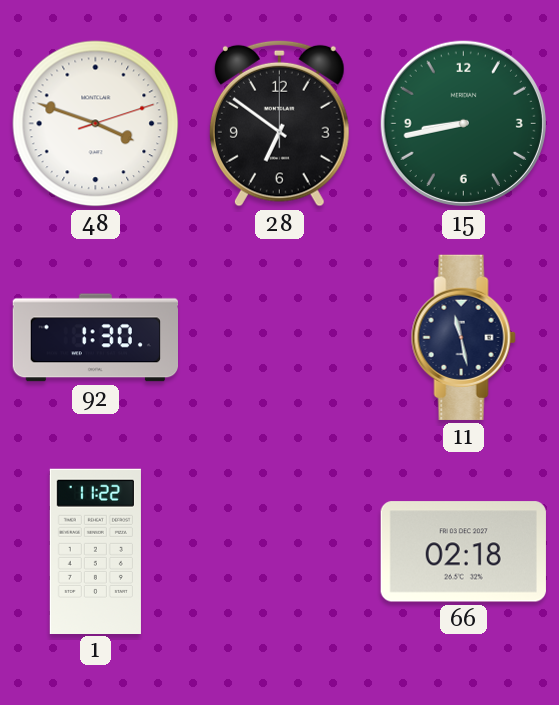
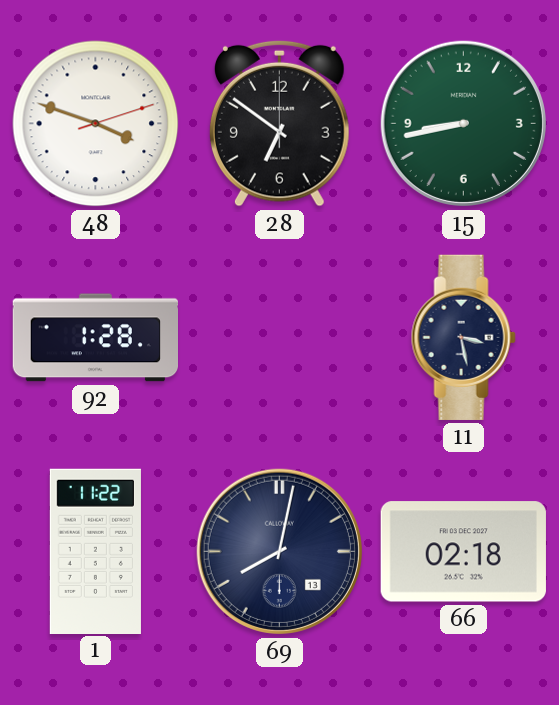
92: 1:30 -> 1:28
11: 11:28 -> 3:28
69: none -> 8:02
